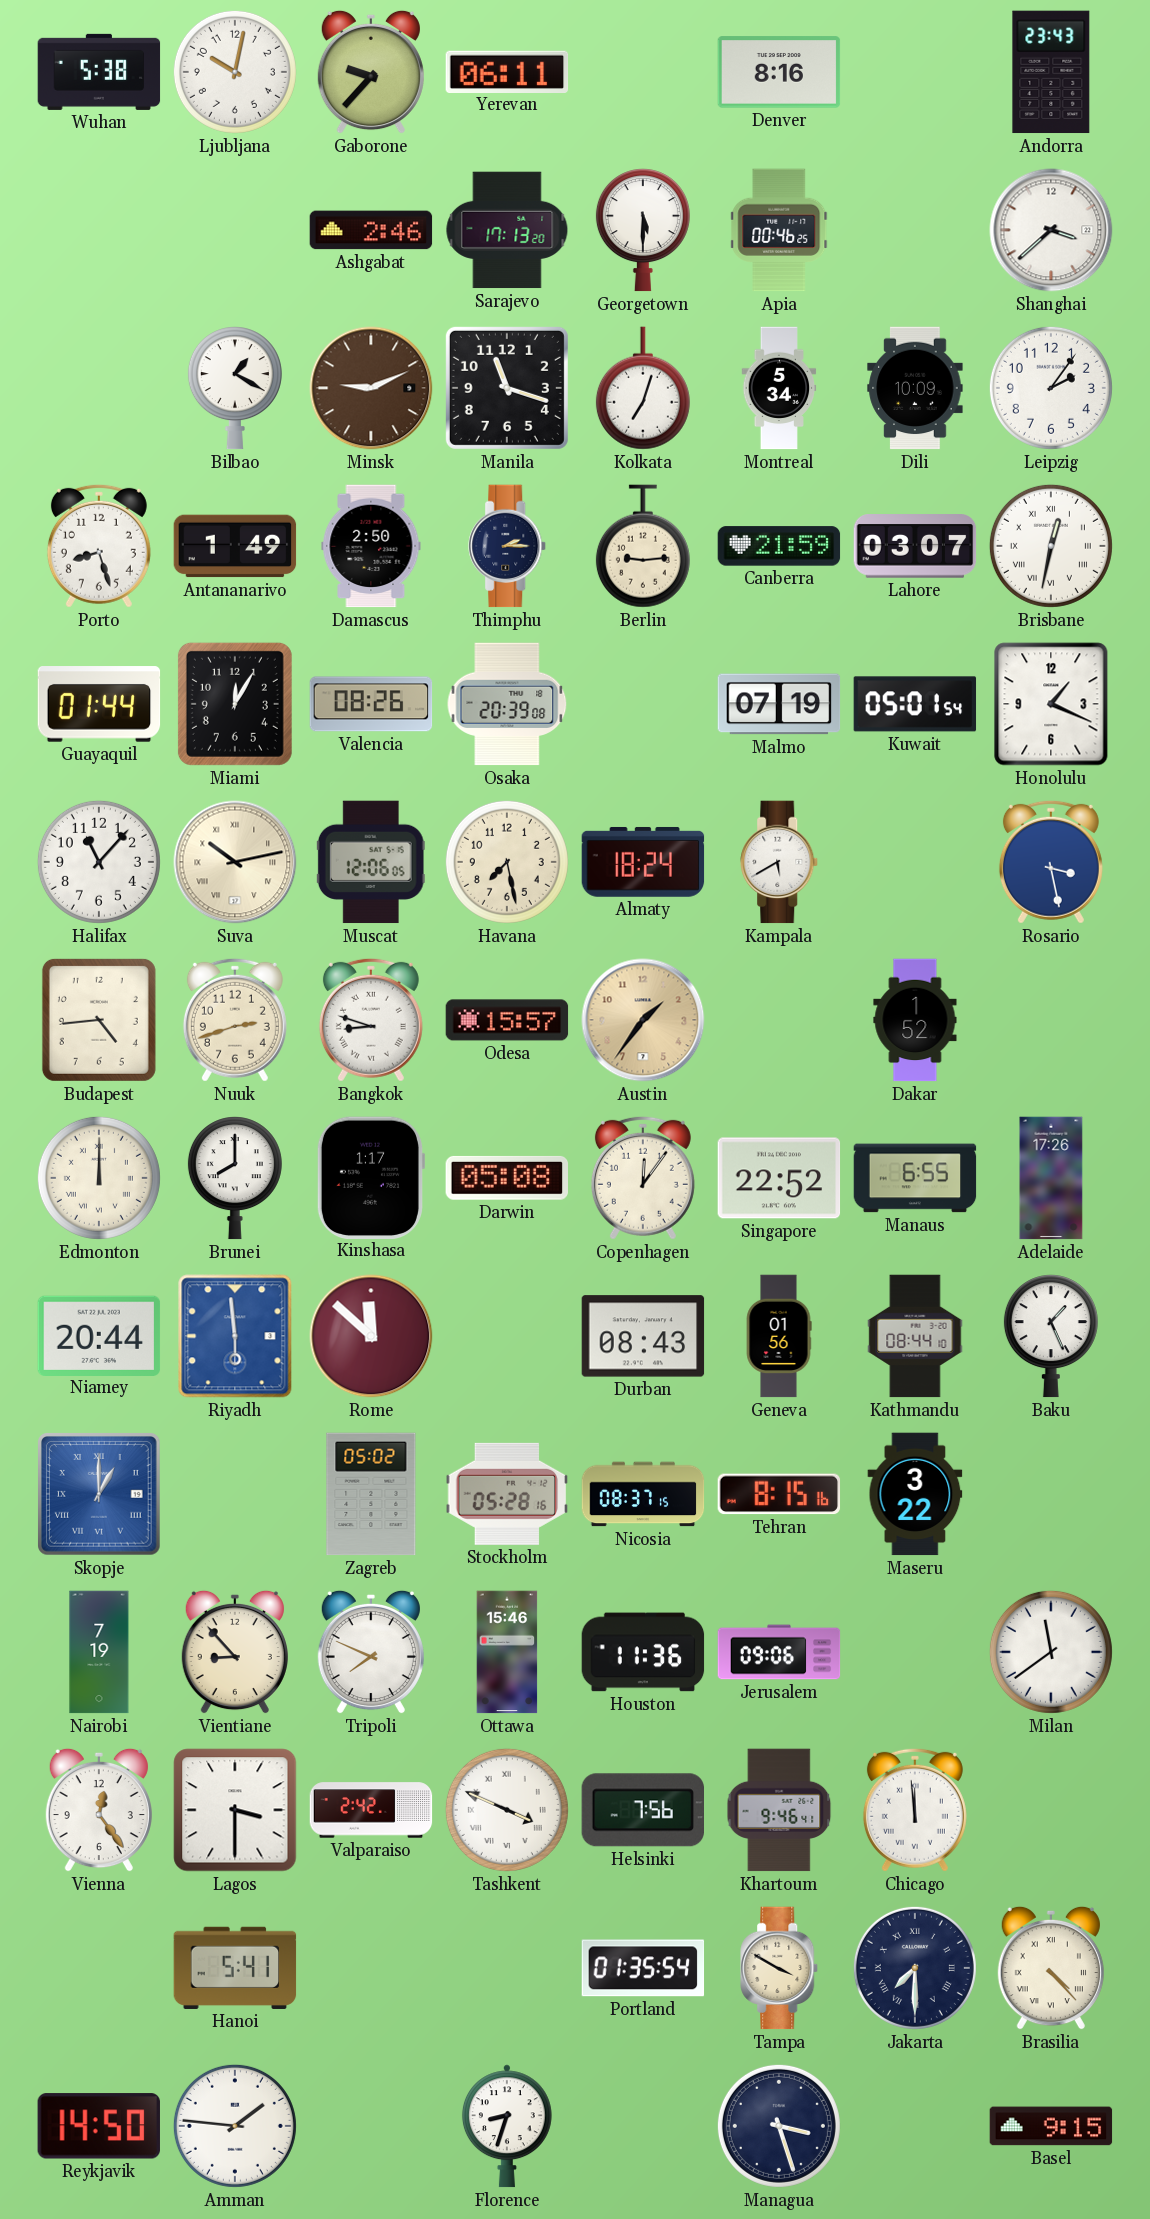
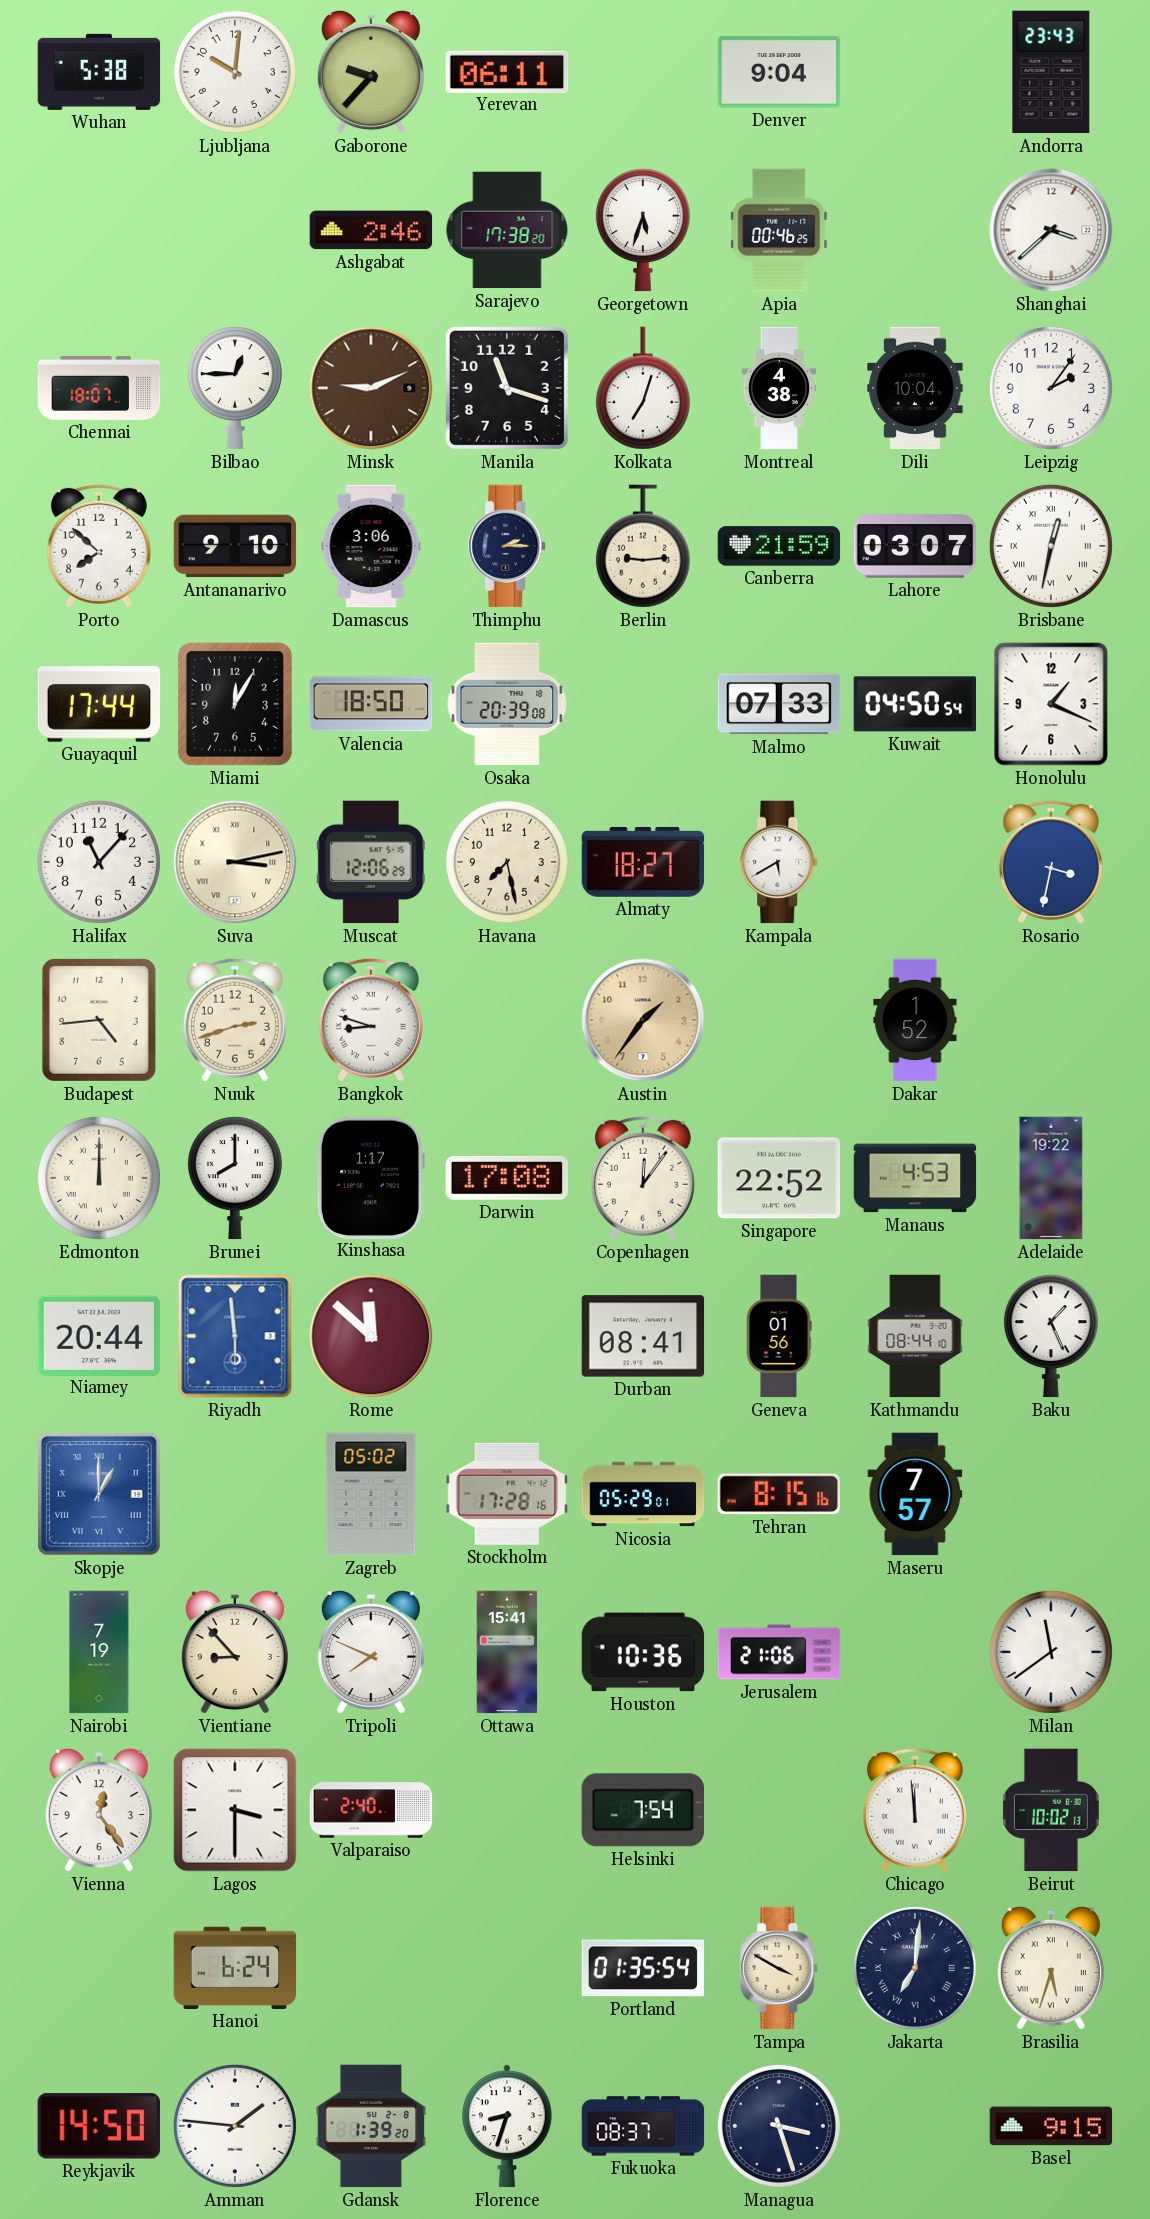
Ljubljana: 10:02 -> 10:01
Denver: 8:16 -> 9:04
Sarajevo: 17:13 -> 17:38
Georgetown: 5:30 -> 5:33
Chennai: none -> 18:07
Bilbao: 1:20 -> 12:45
Montreal: 5:34 -> 4:38
Dili: 10:09 -> 10:04
Porto: 8:27 -> 7:52
Antananarivo: 1:49 -> 9:10
Damascus: 2:50 -> 3:06
Guayaquil: 01:44 -> 17:44
Valencia: 08:26 -> 18:50
Malmo: 07:19 -> 07:33
Kuwait: 05:01 -> 04:50
Suva: 10:13 -> 3:13
Muscat: 12:06:05 -> 12:06:29
Almaty: 18:24 -> 18:27
Rosario: 3:28 -> 3:32
Odesa: 15:57 -> none
Darwin: 05:08 -> 17:08
Manaus: 6:55 -> 4:53
Adelaide: 17:26 -> 19:22
Durban: 08:43 -> 08:41
Stockholm: 05:28 -> 17:28
Nicosia: 08:37 -> 05:29
Maseru: 3:22 -> 7:57
Ottawa: 15:46 -> 15:41
Houston: 11:36 -> 10:36
Jerusalem: 09:06 -> 21:06
Valparaiso: 2:42 -> 2:40
Tashkent: 3:49 -> none
Helsinki: 7:56 -> 7:54
Khartoum: 9:46 -> none
Beirut: none -> 10:02
Hanoi: 5:41 -> 6:24
Jakarta: 7:30 -> 7:01
Brasilia: 4:23 -> 5:33
Gdansk: none -> 1:39
Fukuoka: none -> 08:37
